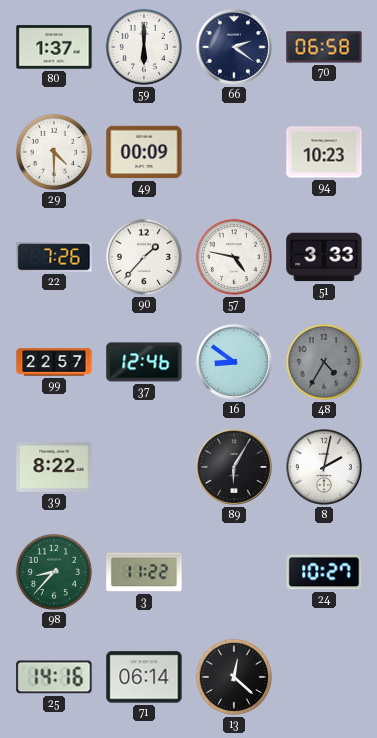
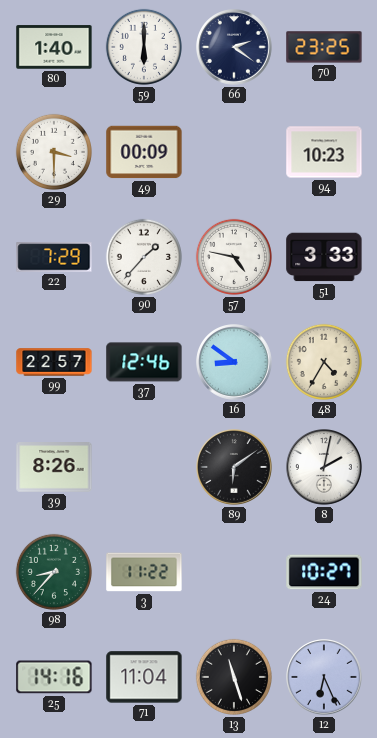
80: 1:37 -> 1:40
70: 06:58 -> 23:25
29: 4:30 -> 3:30
22: 7:26 -> 7:29
48 dial: grey -> cream
39: 8:22 -> 8:26
89: 6:05 -> 6:09
71: 06:14 -> 11:04
13: 12:22 -> 11:27
12: none -> 6:26
